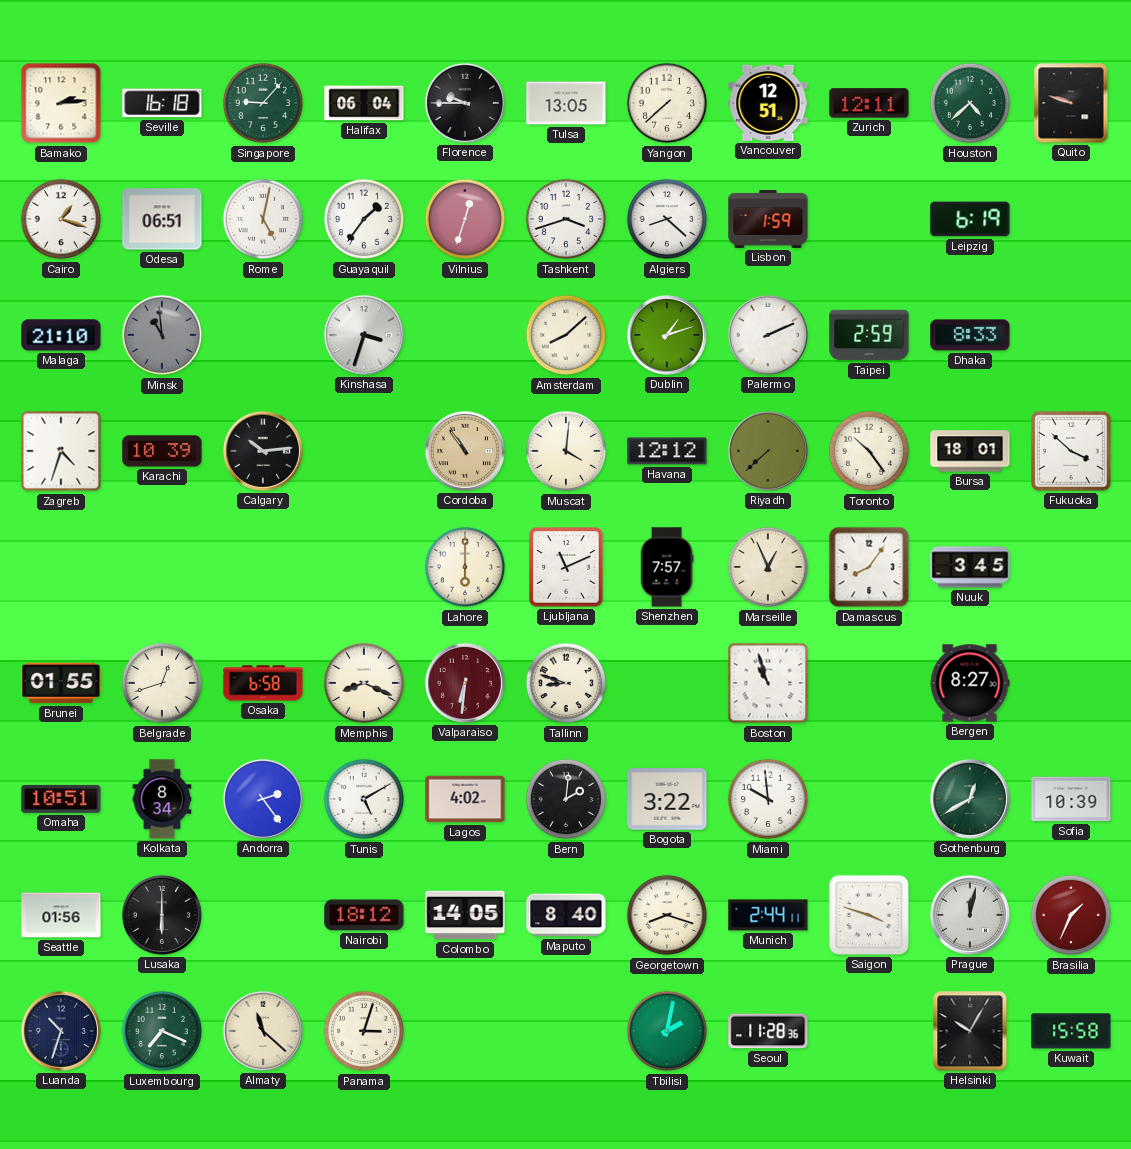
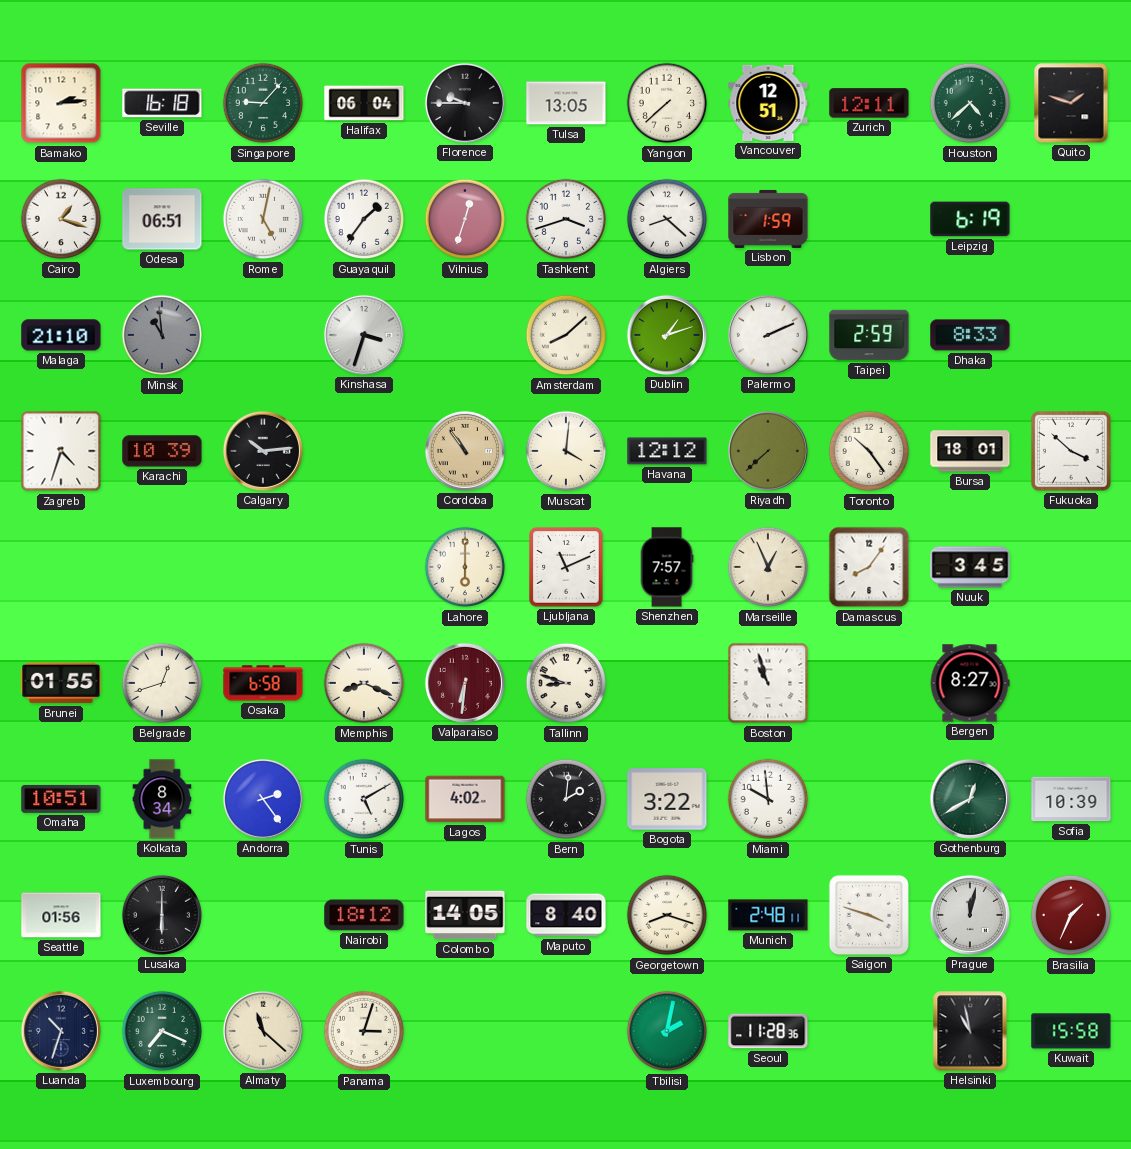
Quito: 9:48 -> 1:48
Munich: 2:44 -> 2:48
Helsinki: 10:05 -> 10:58
